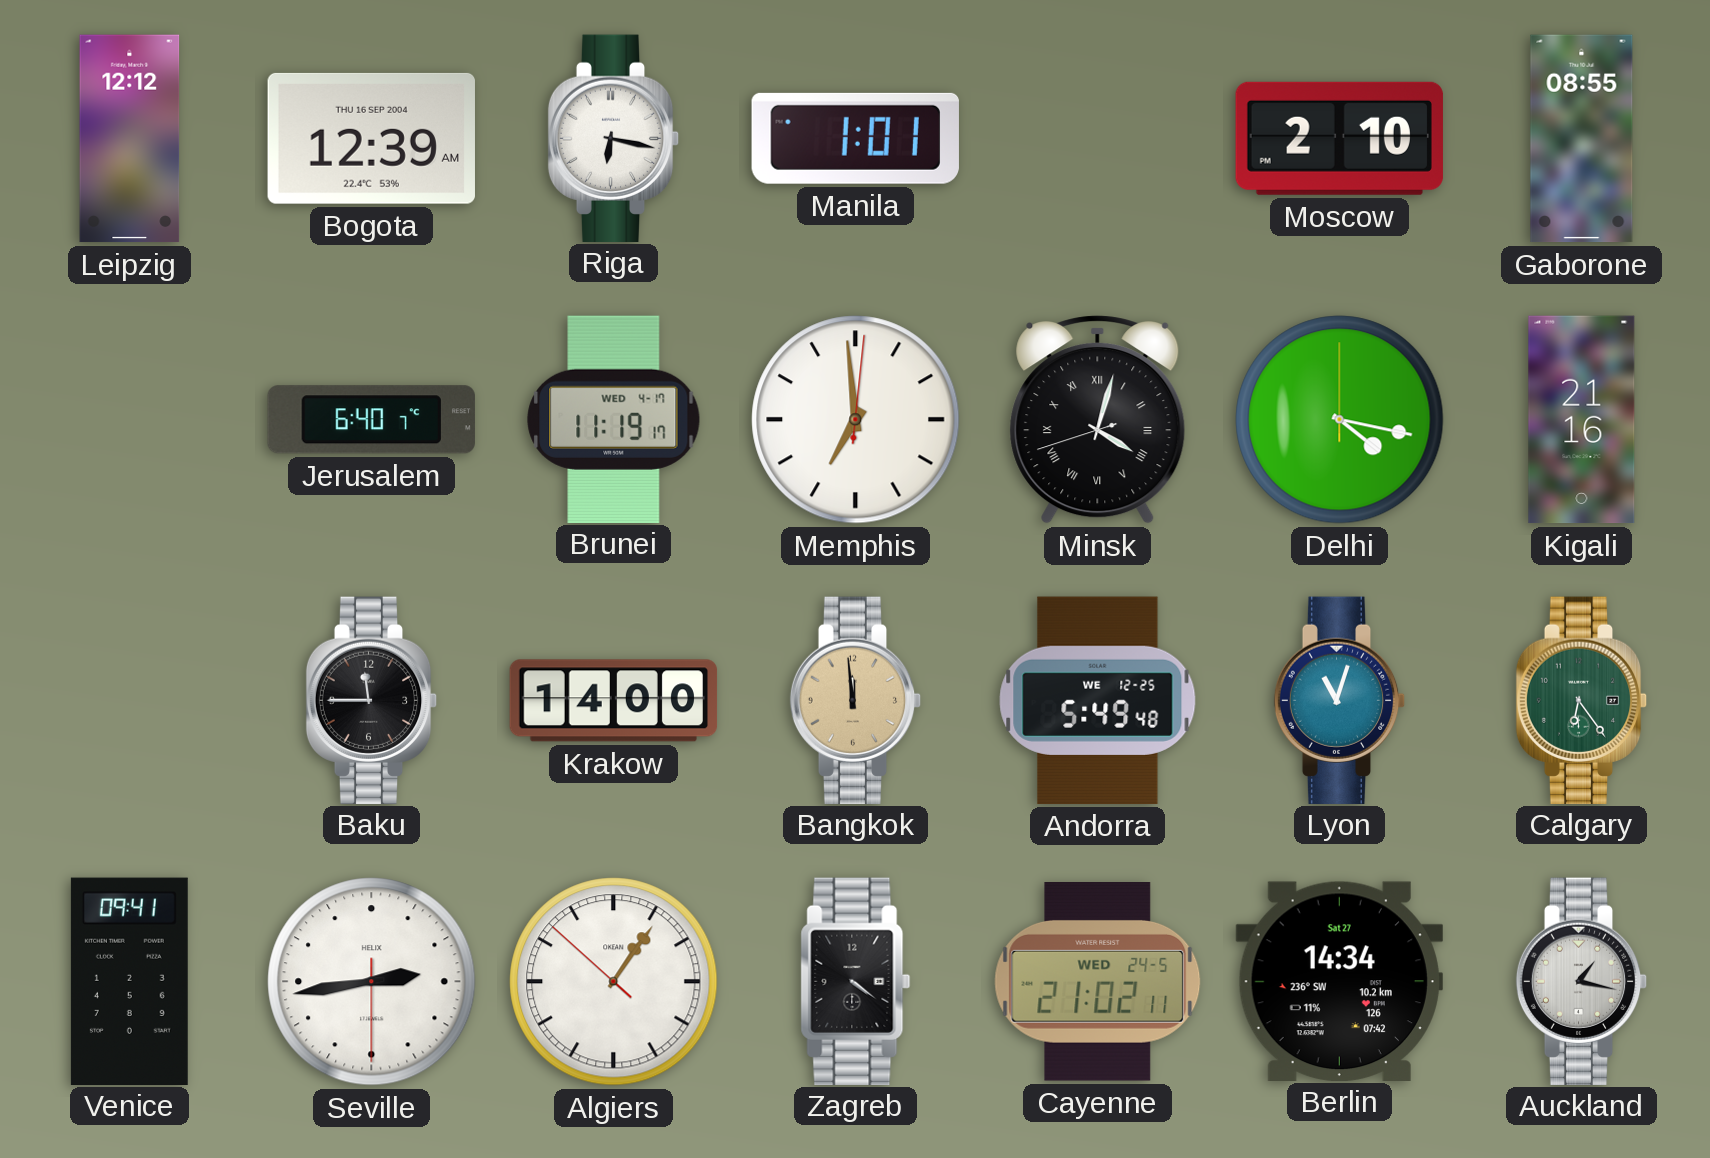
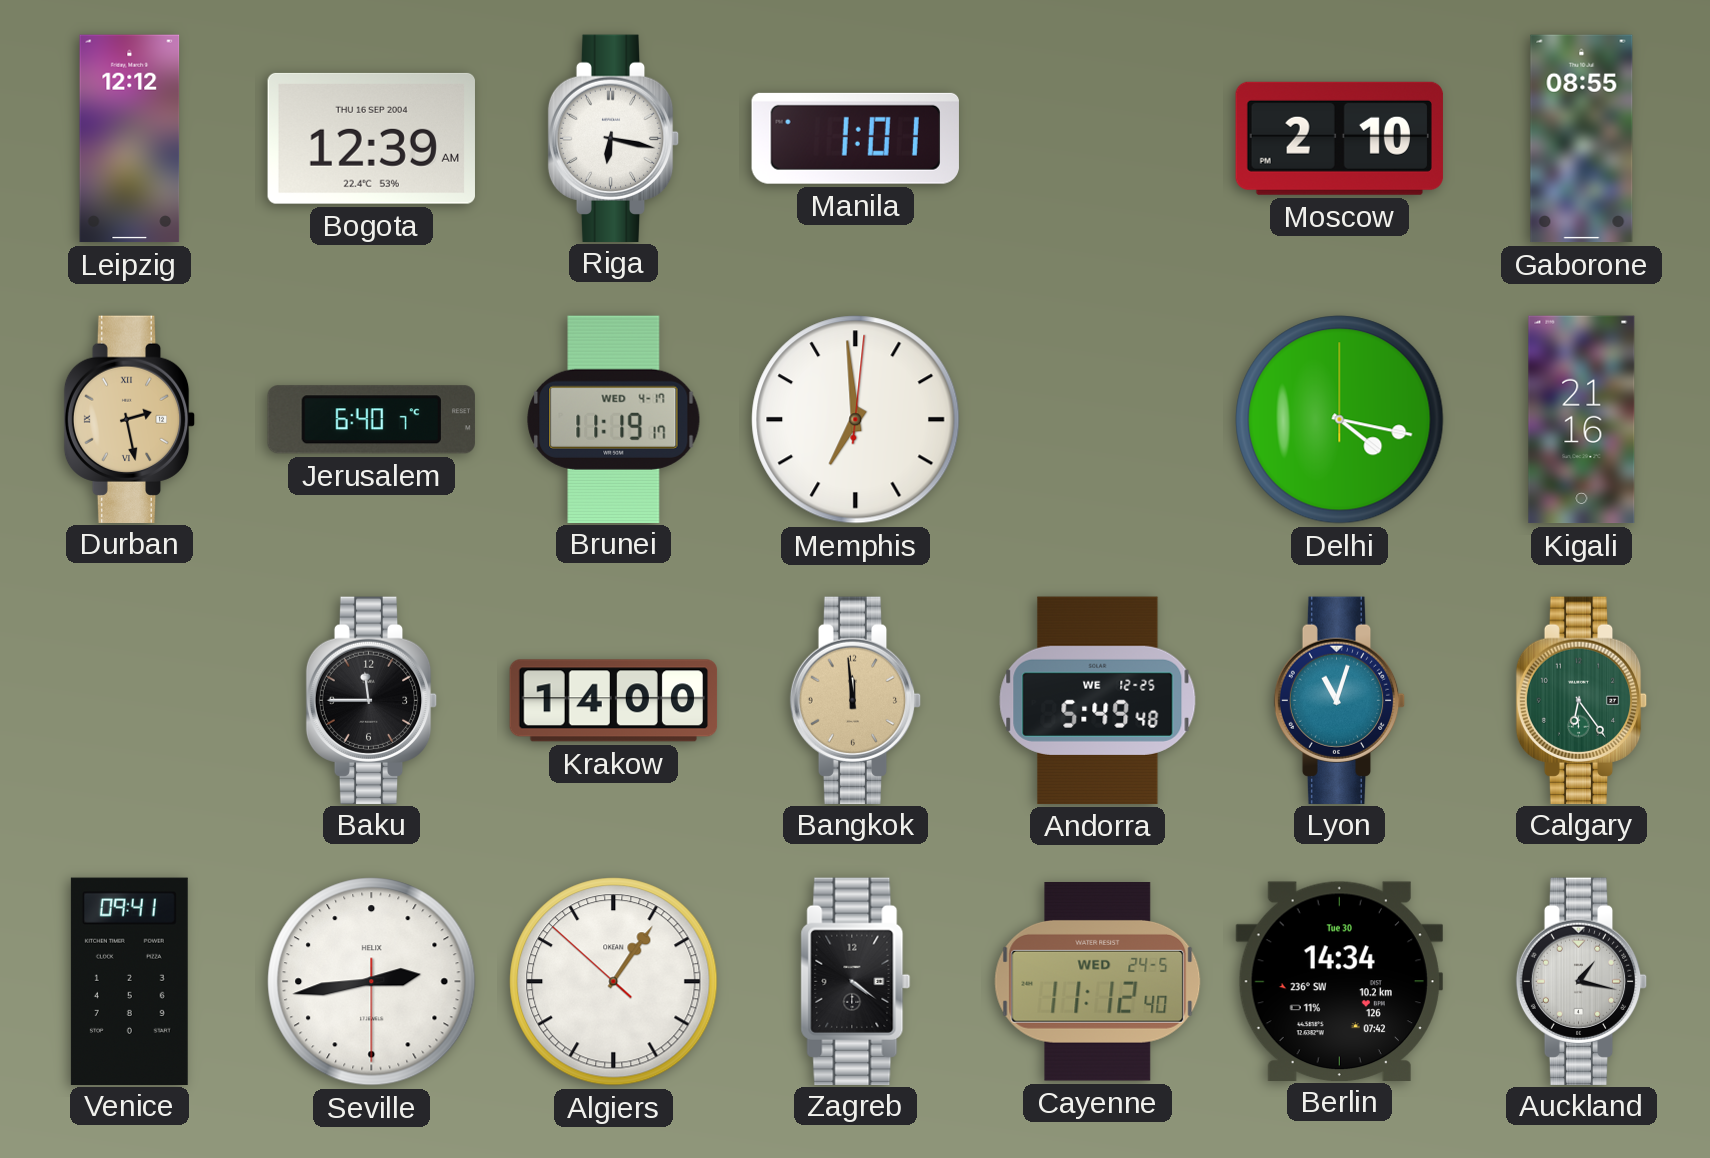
Durban: none -> 2:28
Minsk: 4:02 -> none
Cayenne: 21:02 -> 11:12
Berlin date: Sat 27 -> Tue 30
